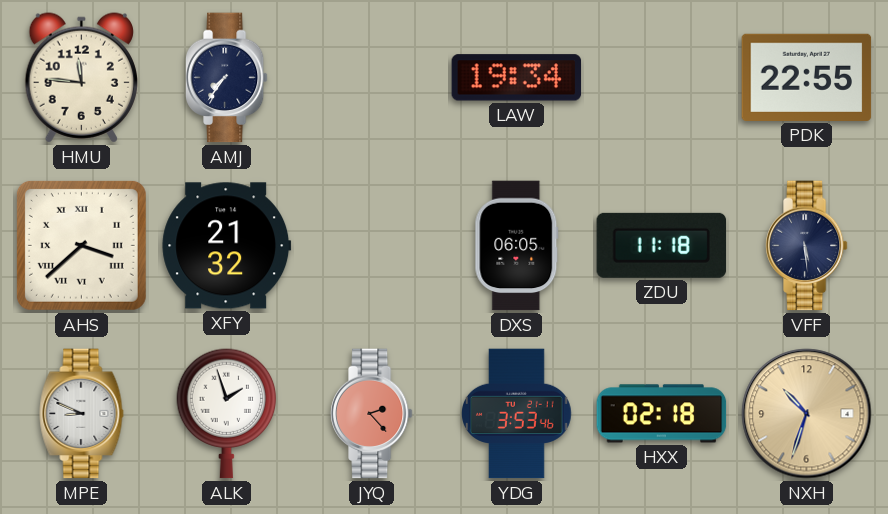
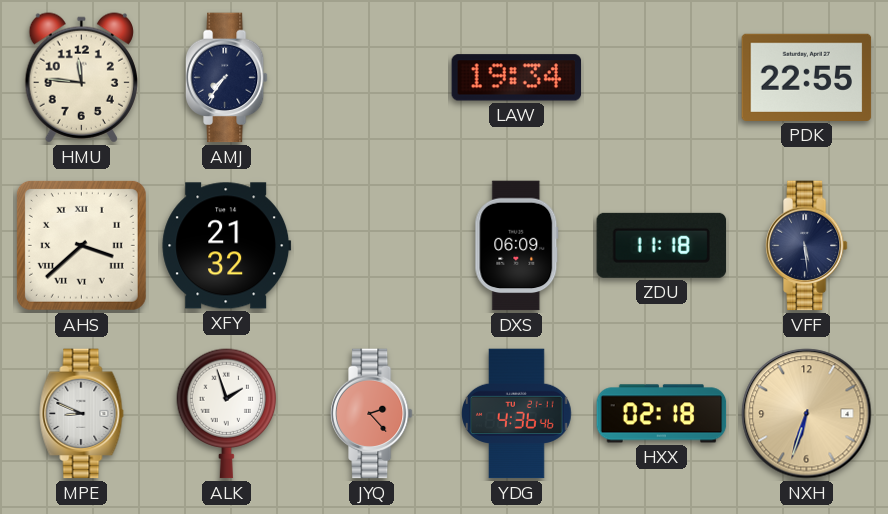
DXS: 06:05 -> 06:09
YDG: 3:53 -> 4:36
NXH: 10:33 -> 6:33
